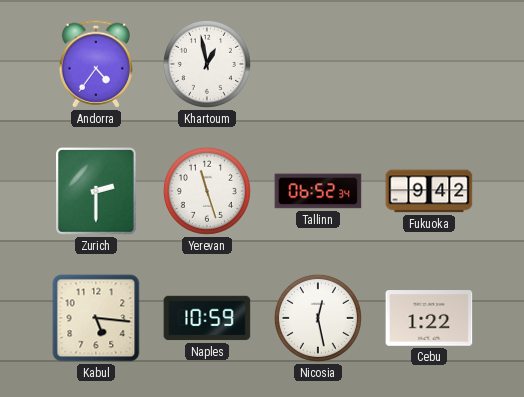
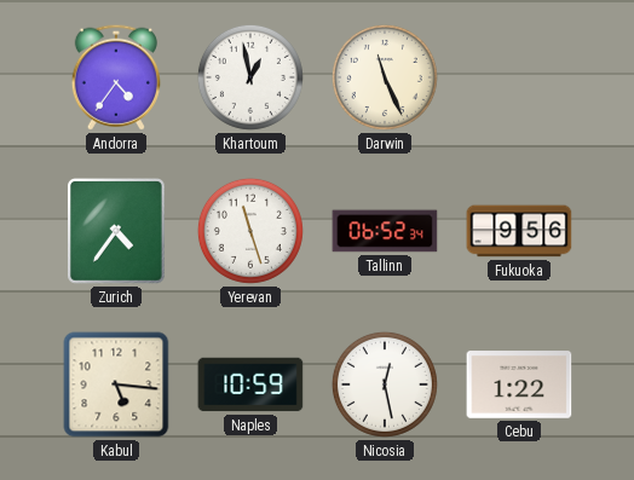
Darwin: none -> 11:26
Zurich: 2:30 -> 4:36
Fukuoka: 9:42 -> 9:56
